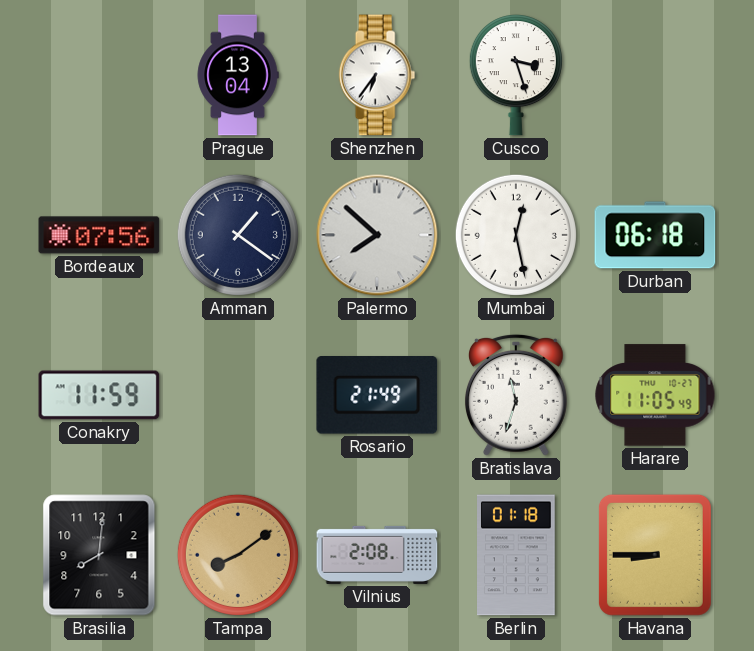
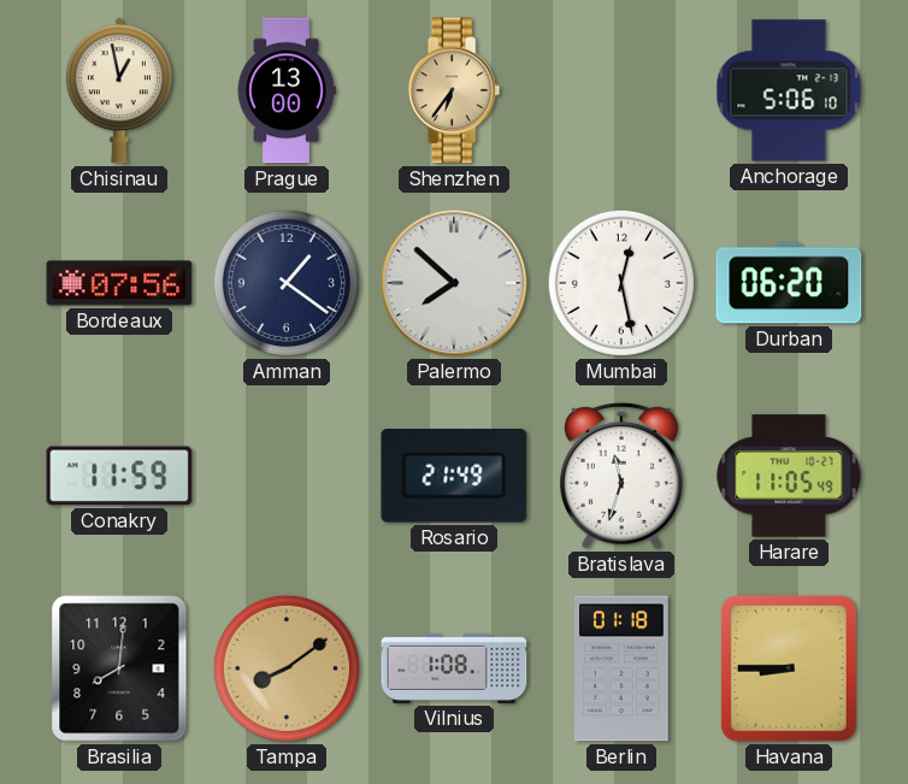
Chisinau: none -> 12:58
Prague: 13:04 -> 13:00
Shenzhen dial: white -> champagne
Cusco: 3:27 -> none
Anchorage: none -> 5:06
Durban: 06:18 -> 06:20
Vilnius: 2:08 -> 1:08
